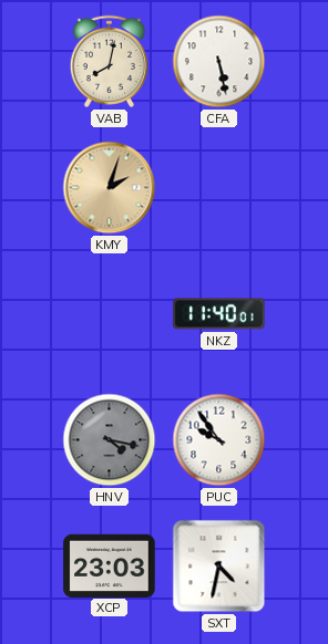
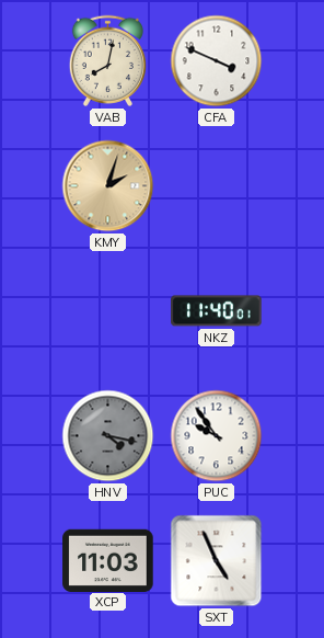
CFA: 5:28 -> 3:49
XCP: 23:03 -> 11:03
SXT: 4:32 -> 4:56
